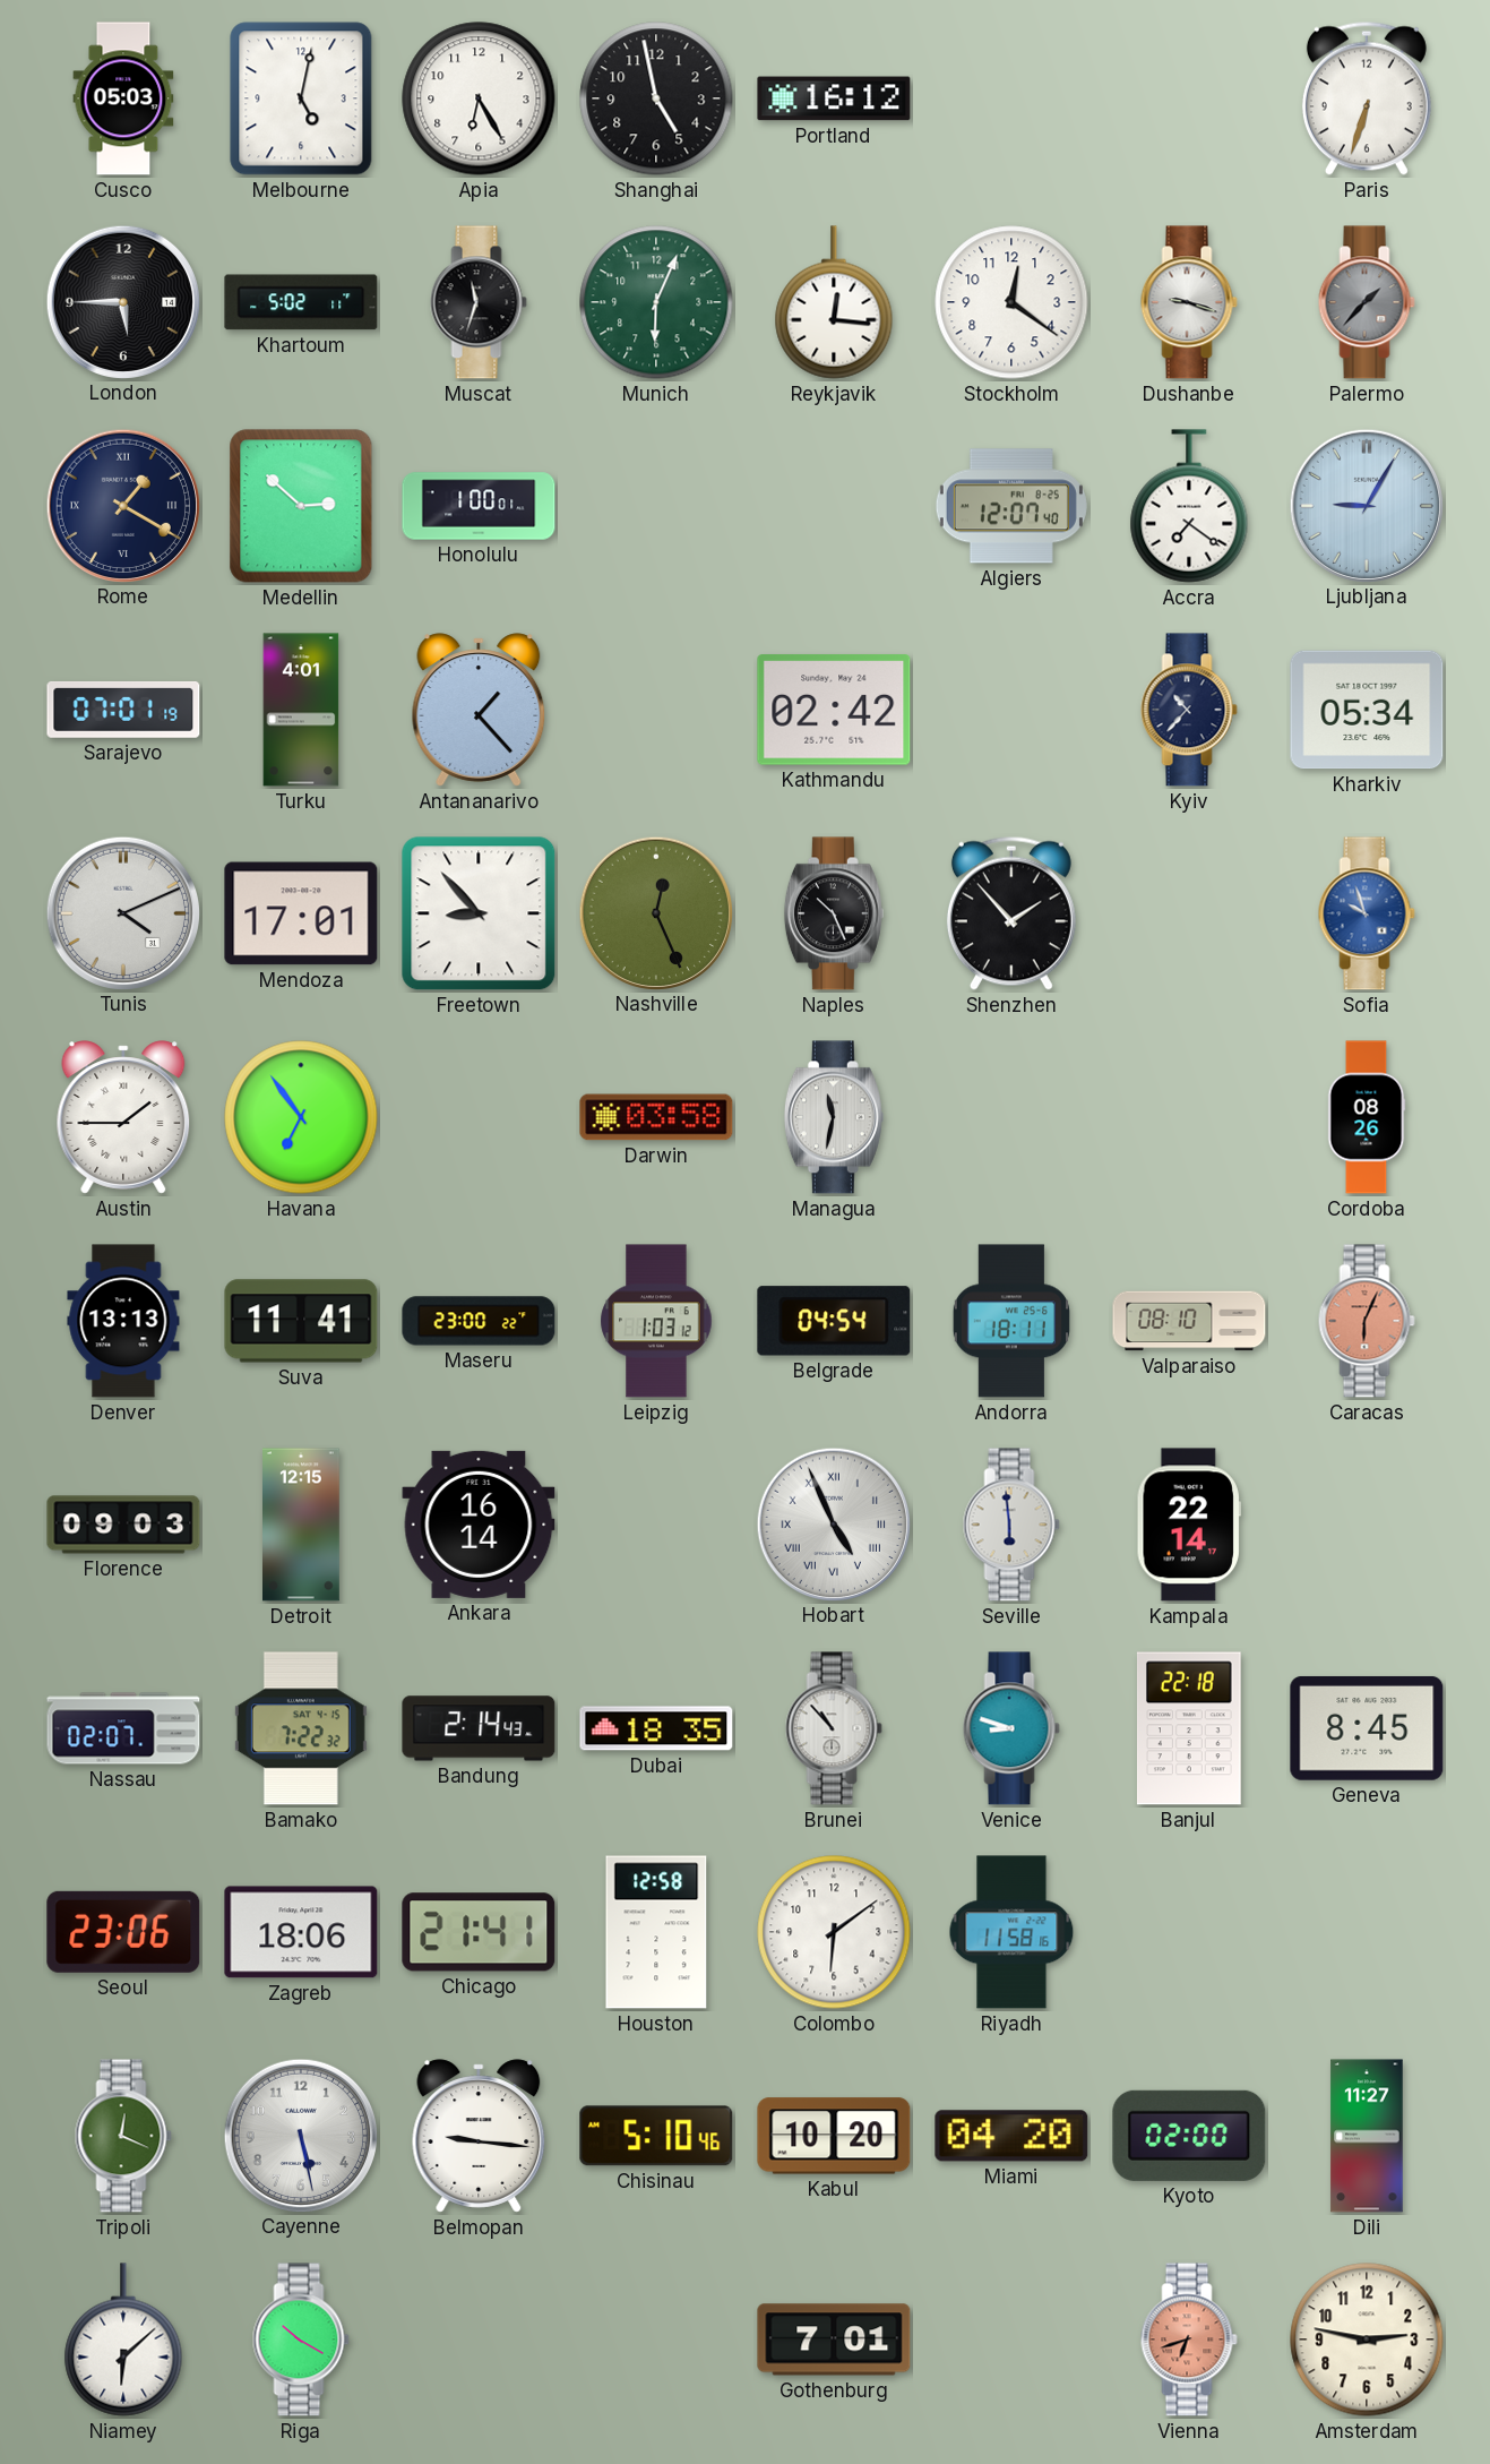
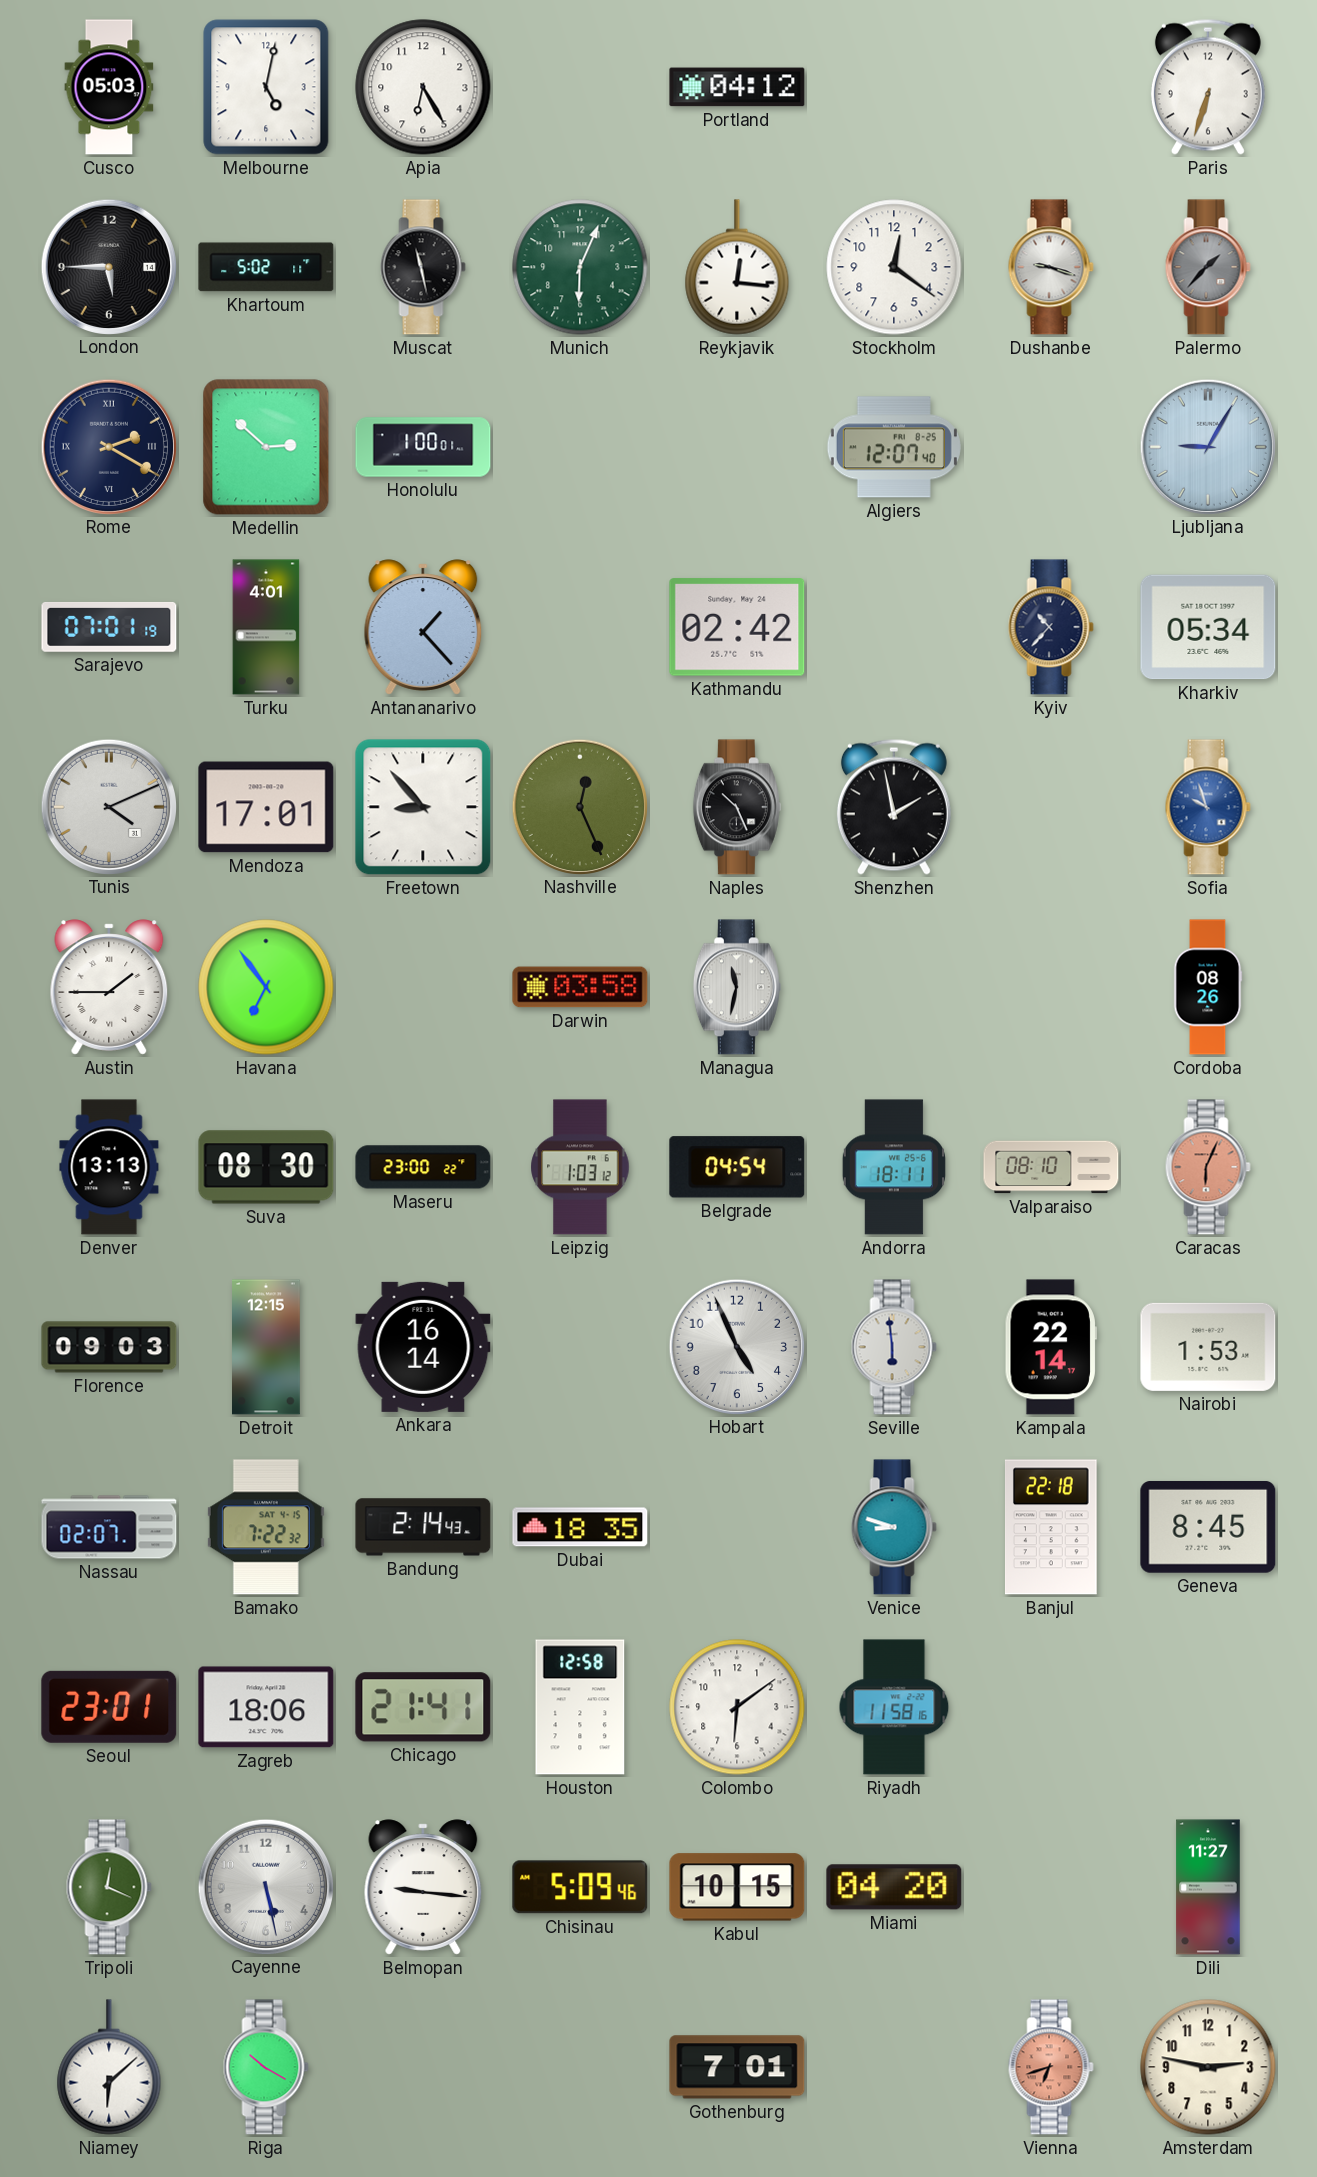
Shanghai: 4:58 -> none
Portland: 16:12 -> 04:12
Muscat: 11:33 -> 11:28
Rome: 1:20 -> 2:20
Accra: 7:21 -> none
Shenzhen: 1:53 -> 1:58
Suva: 11:41 -> 08:30
Hobart numerals: Roman -> Arabic
Nairobi: none -> 1:53
Brunei: 10:53 -> none
Seoul: 23:06 -> 23:01
Chisinau: 5:10 -> 5:09
Kabul: 10:20 -> 10:15
Kyoto: 02:00 -> none
